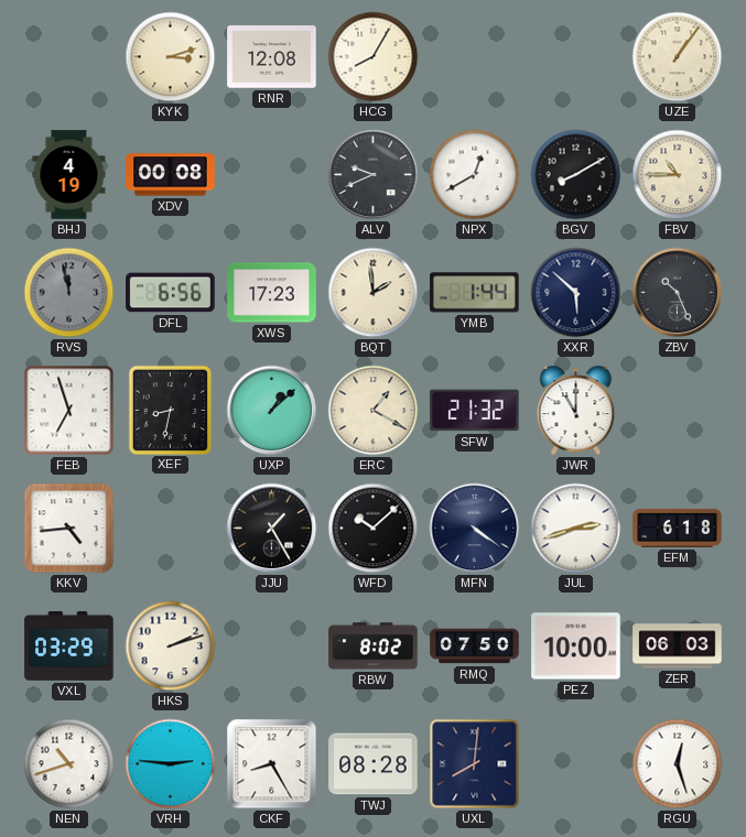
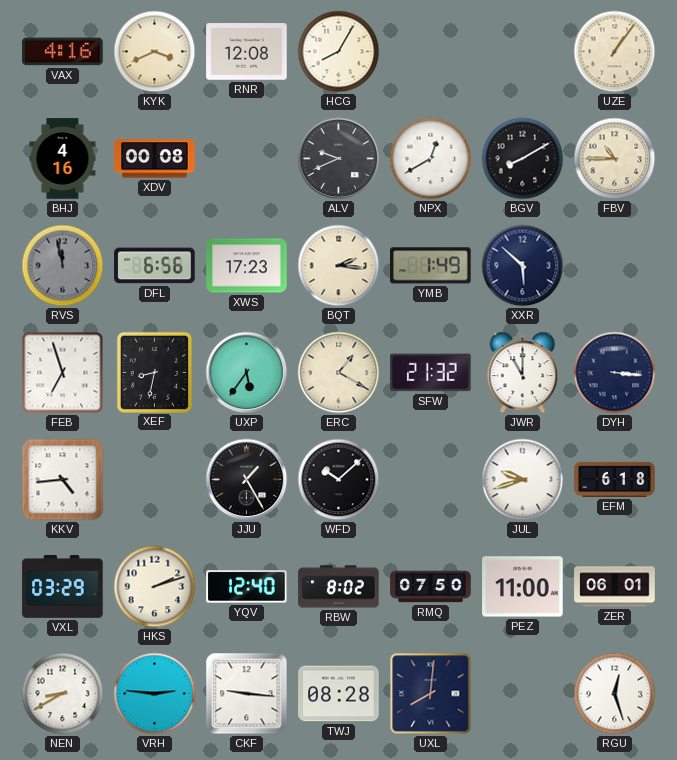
VAX: none -> 4:16
KYK: 3:12 -> 3:41
BHJ: 4:19 -> 4:16
BQT: 1:59 -> 2:16
YMB: 1:44 -> 1:49
ZBV: 10:26 -> none
UXP: 1:08 -> 5:36
DYH: none -> 3:16
MFN: 4:21 -> none
JUL: 2:42 -> 9:42
YQV: none -> 12:40
PEZ: 10:00 -> 11:00
ZER: 06:03 -> 06:01
NEN: 10:42 -> 8:40
CKF: 8:25 -> 9:16
